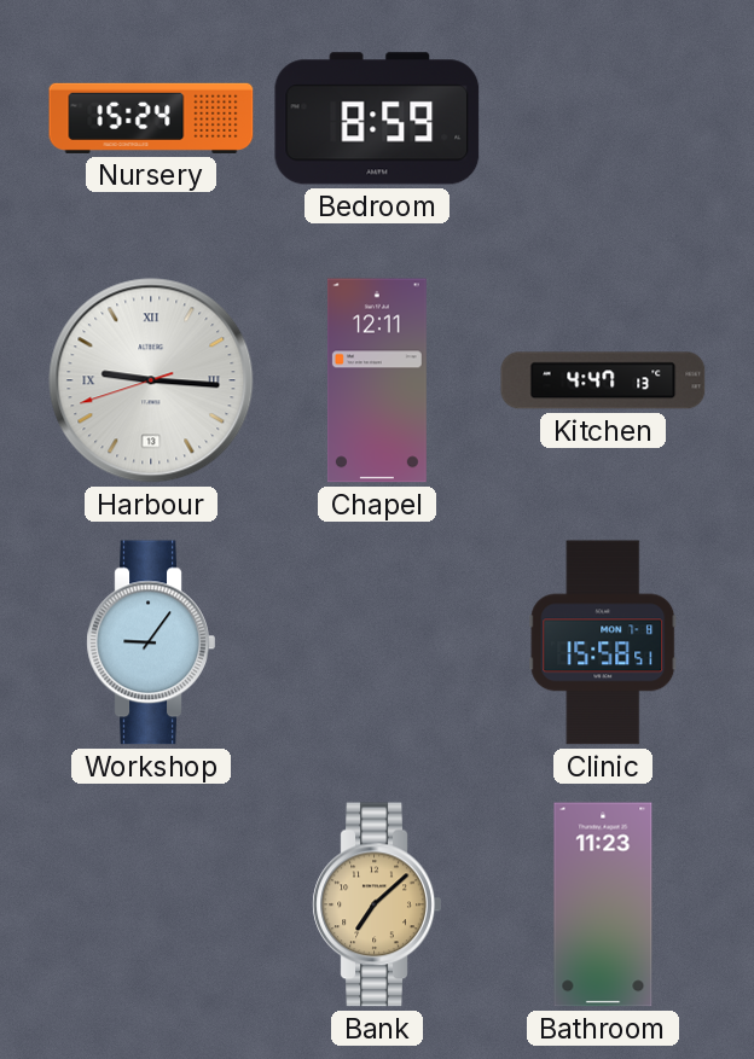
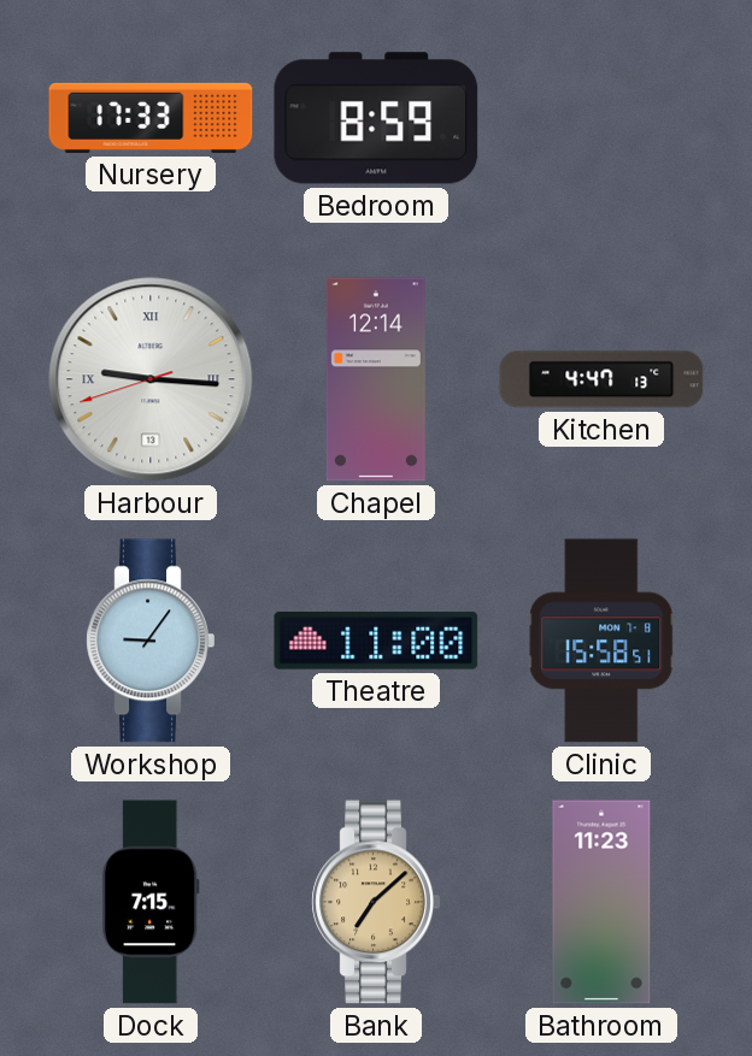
Nursery: 15:24 -> 17:33
Chapel: 12:11 -> 12:14
Theatre: none -> 11:00
Dock: none -> 7:15
